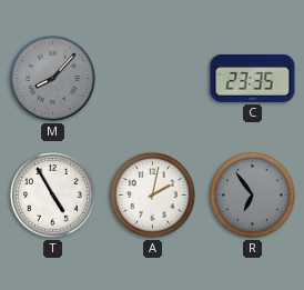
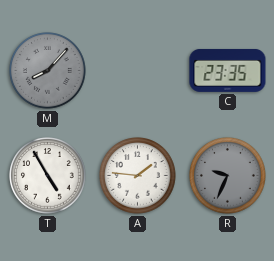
A: 2:02 -> 1:46
R: 6:54 -> 9:34
